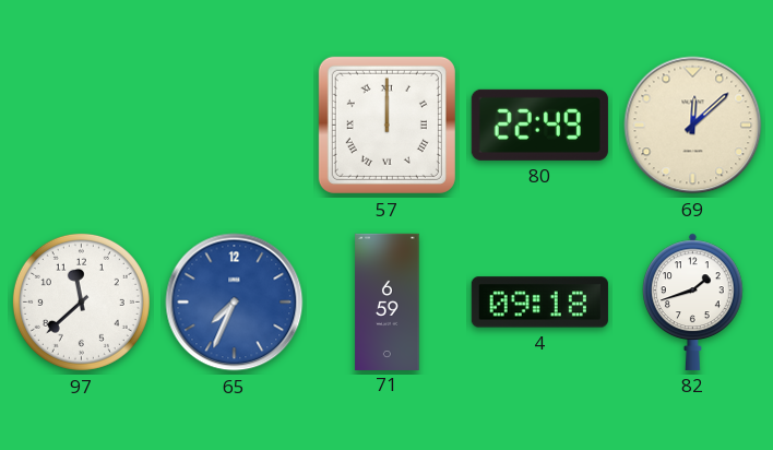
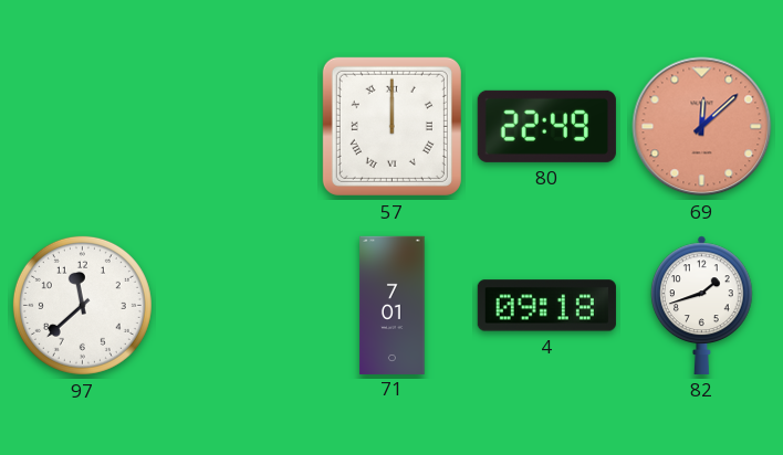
69 dial: cream -> salmon
65: 7:34 -> none
71: 6:59 -> 7:01
